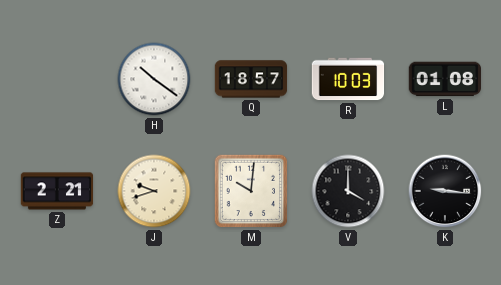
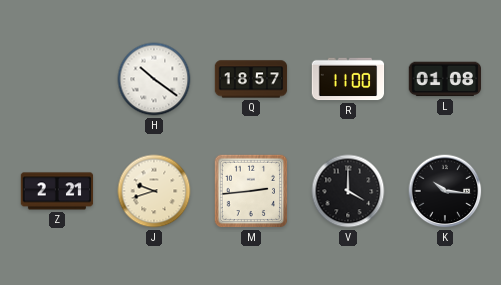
R: 10:03 -> 11:00
M: 10:01 -> 2:44
K: 9:16 -> 10:16
